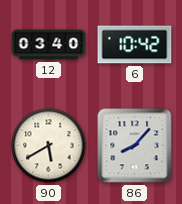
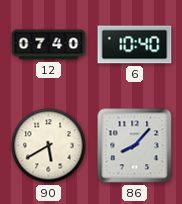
12: 03:40 -> 07:40
6: 10:42 -> 10:40
